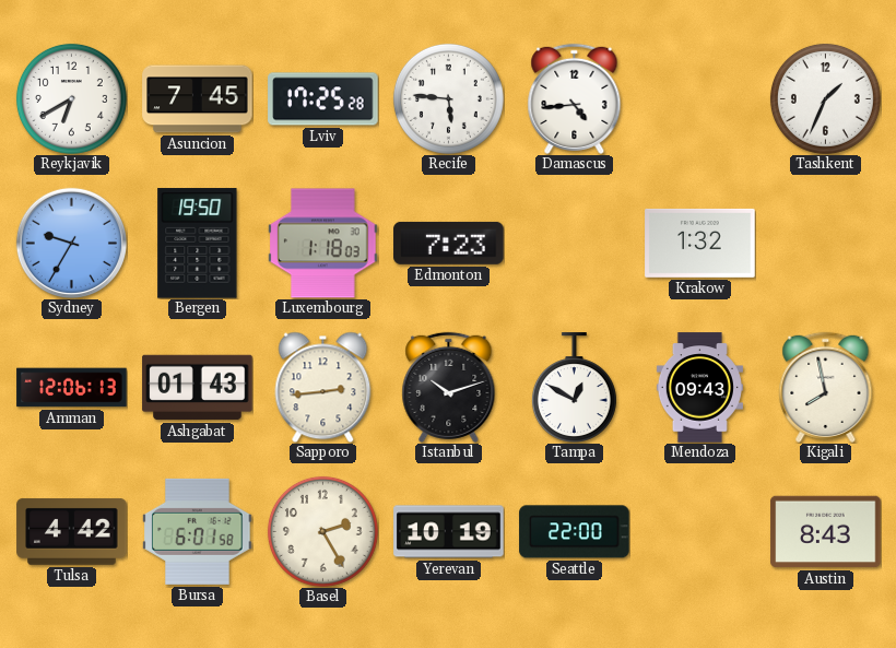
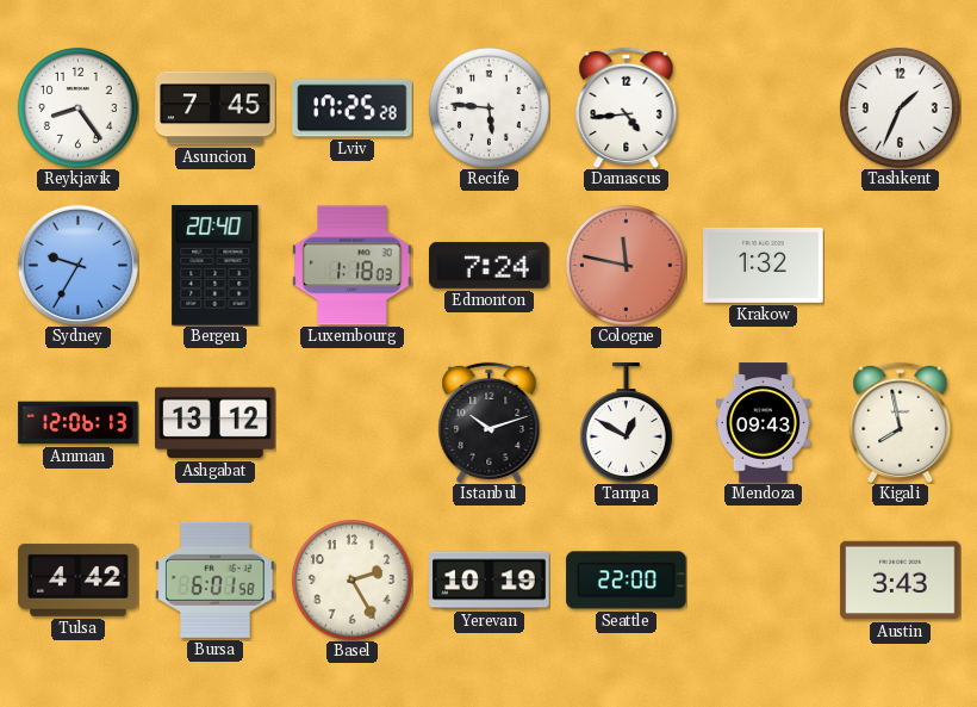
Reykjavik: 6:40 -> 8:24
Bergen: 19:50 -> 20:40
Edmonton: 7:23 -> 7:24
Cologne: none -> 11:47
Ashgabat: 01:43 -> 13:12
Sapporo: 2:44 -> none
Austin: 8:43 -> 3:43
